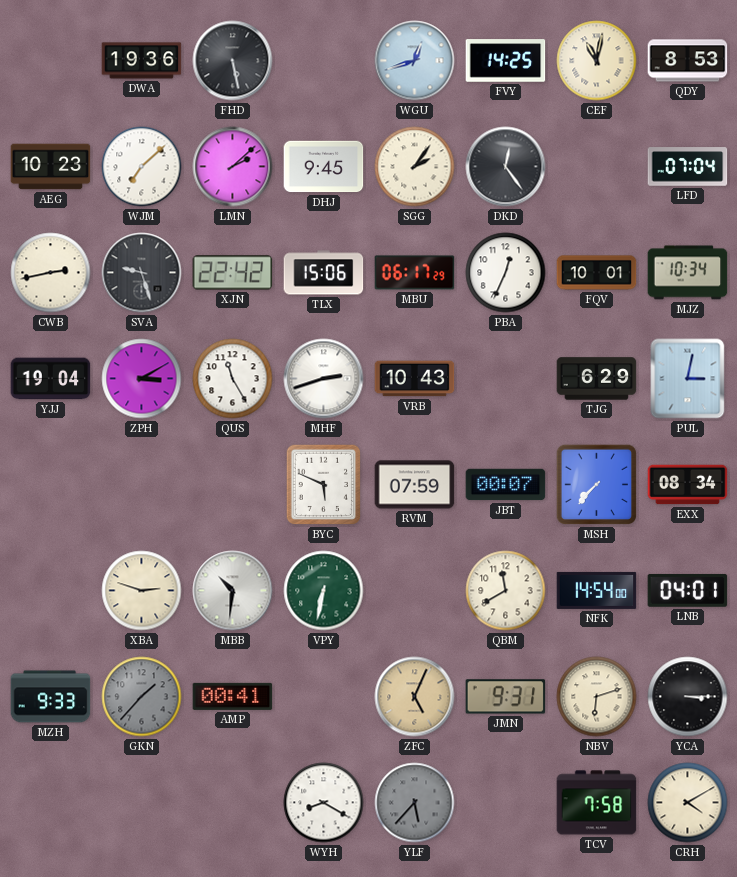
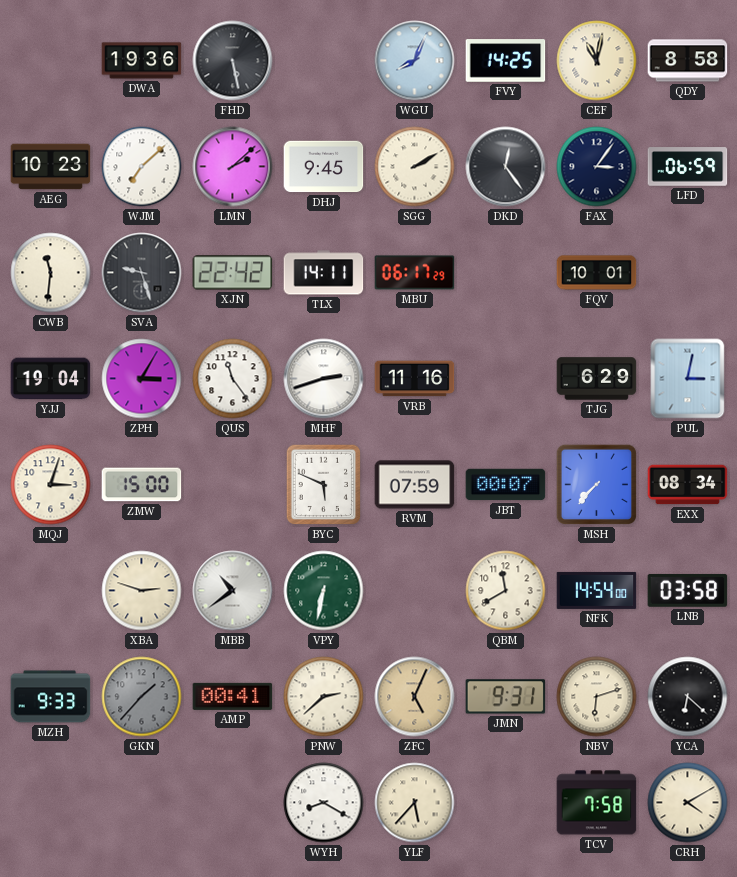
WGU: 12:42 -> 8:04
QDY: 8:53 -> 8:58
SGG: 2:06 -> 2:10
FAX: none -> 3:06
LFD: 07:04 -> 06:59
CWB: 2:43 -> 11:31
TLX: 15:06 -> 14:11
PBA: 12:34 -> none
MJZ: 10:34 -> none
ZPH: 3:10 -> 3:05
QUS: 11:25 -> 11:24
VRB: 10:43 -> 11:16
MQJ: none -> 3:03
ZMW: none -> 15:00
MBB: 10:31 -> 10:39
LNB: 04:01 -> 03:58
PNW: none -> 2:38
YCA: 3:15 -> 6:22
YLF dial: grey -> cream
